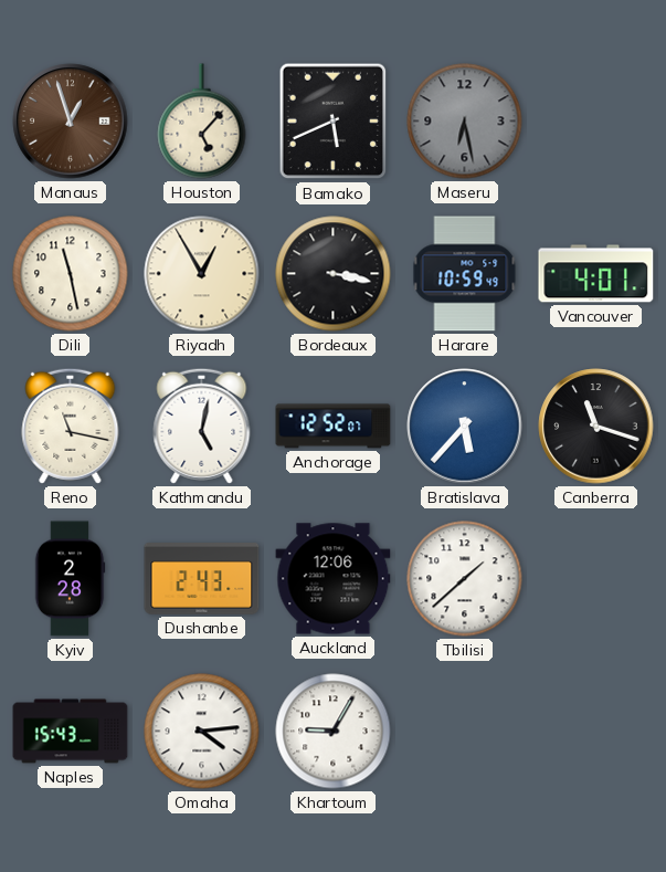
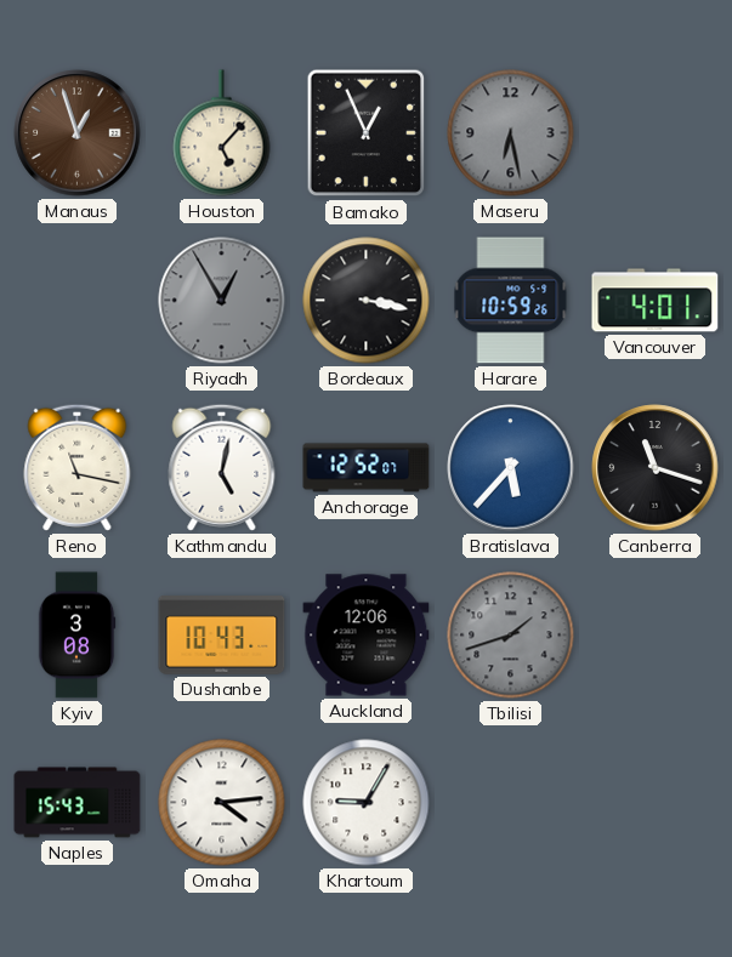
Bamako: 5:41 -> 12:56
Dili: 11:28 -> none
Riyadh dial: cream -> grey
Harare: 10:59:49 -> 10:59:26
Kyiv: 2:28 -> 3:08
Dushanbe: 2:43 -> 10:43
Tbilisi: 1:38 -> 1:42
Tbilisi dial: white -> grey
